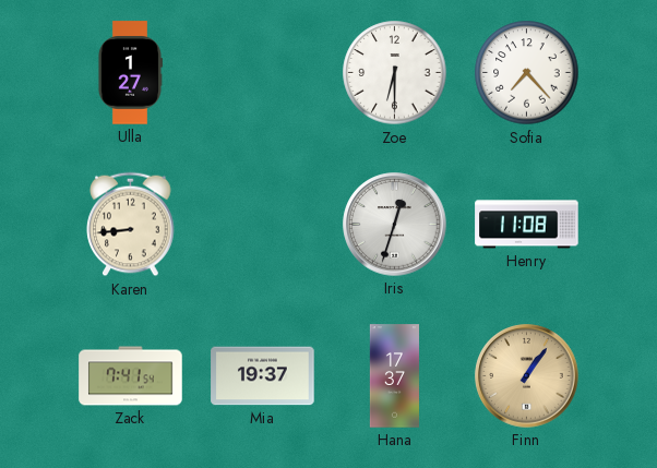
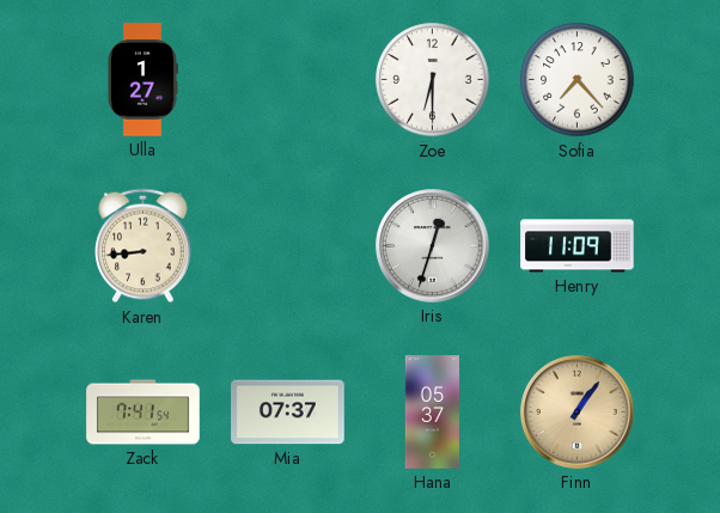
Henry: 11:08 -> 11:09
Mia: 19:37 -> 07:37
Hana: 17:37 -> 05:37
